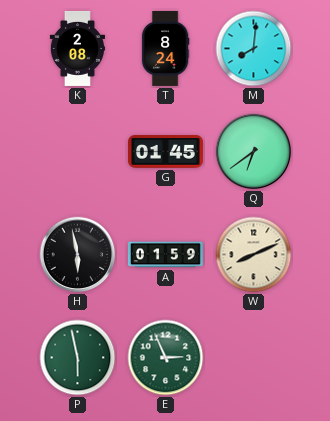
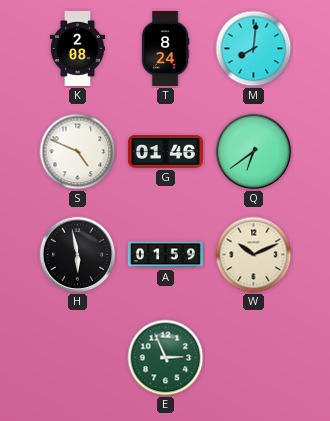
S: none -> 4:49
G: 01:45 -> 01:46
W: 8:11 -> 10:11
P: 5:58 -> none
